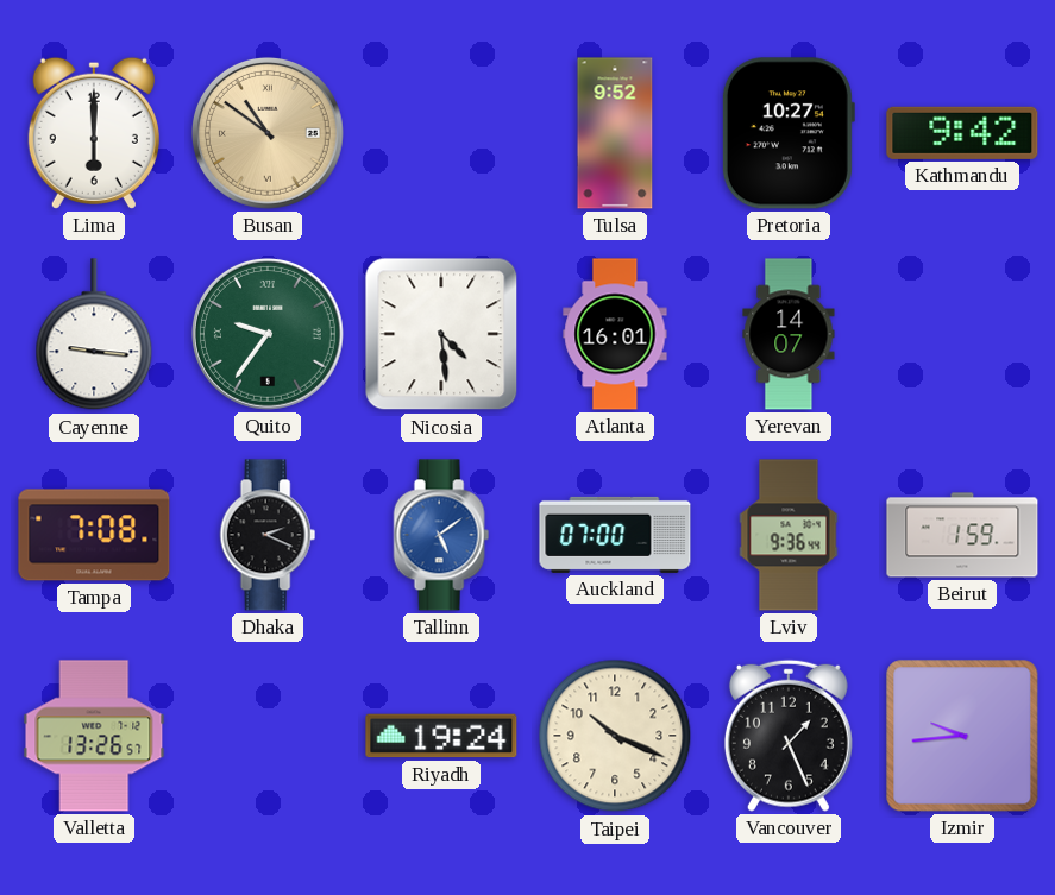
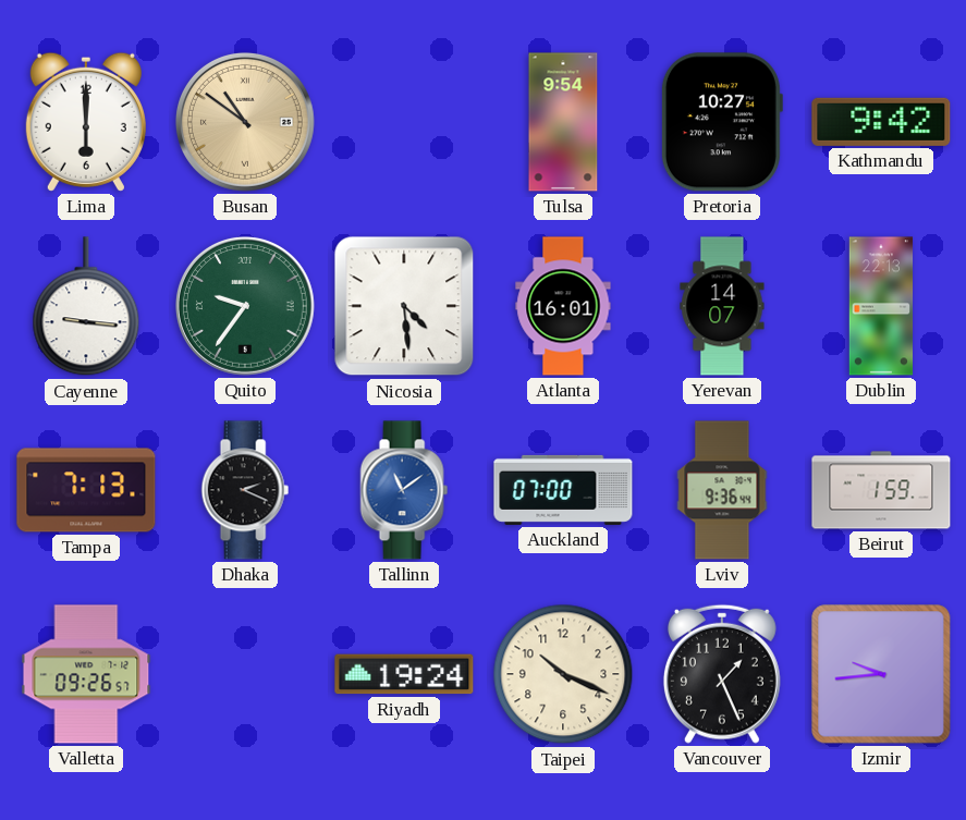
Tulsa: 9:52 -> 9:54
Dublin: none -> 22:13
Tampa: 7:08 -> 7:13
Tallinn: 5:09 -> 11:09
Valletta: 13:26 -> 09:26
